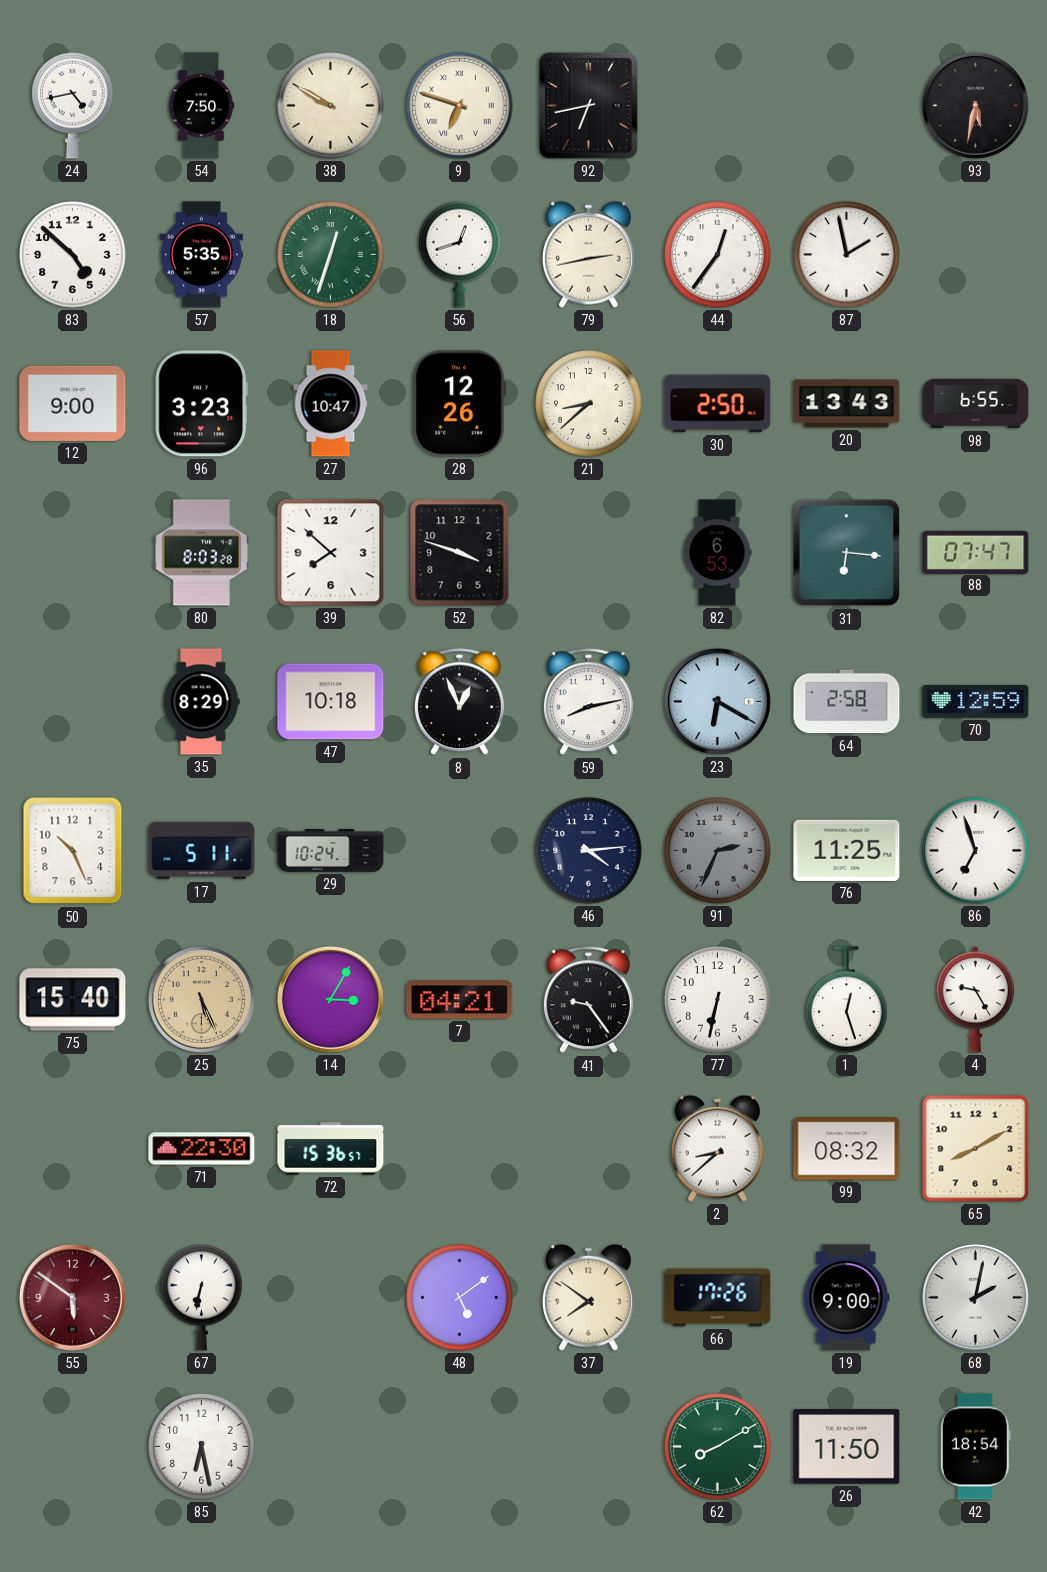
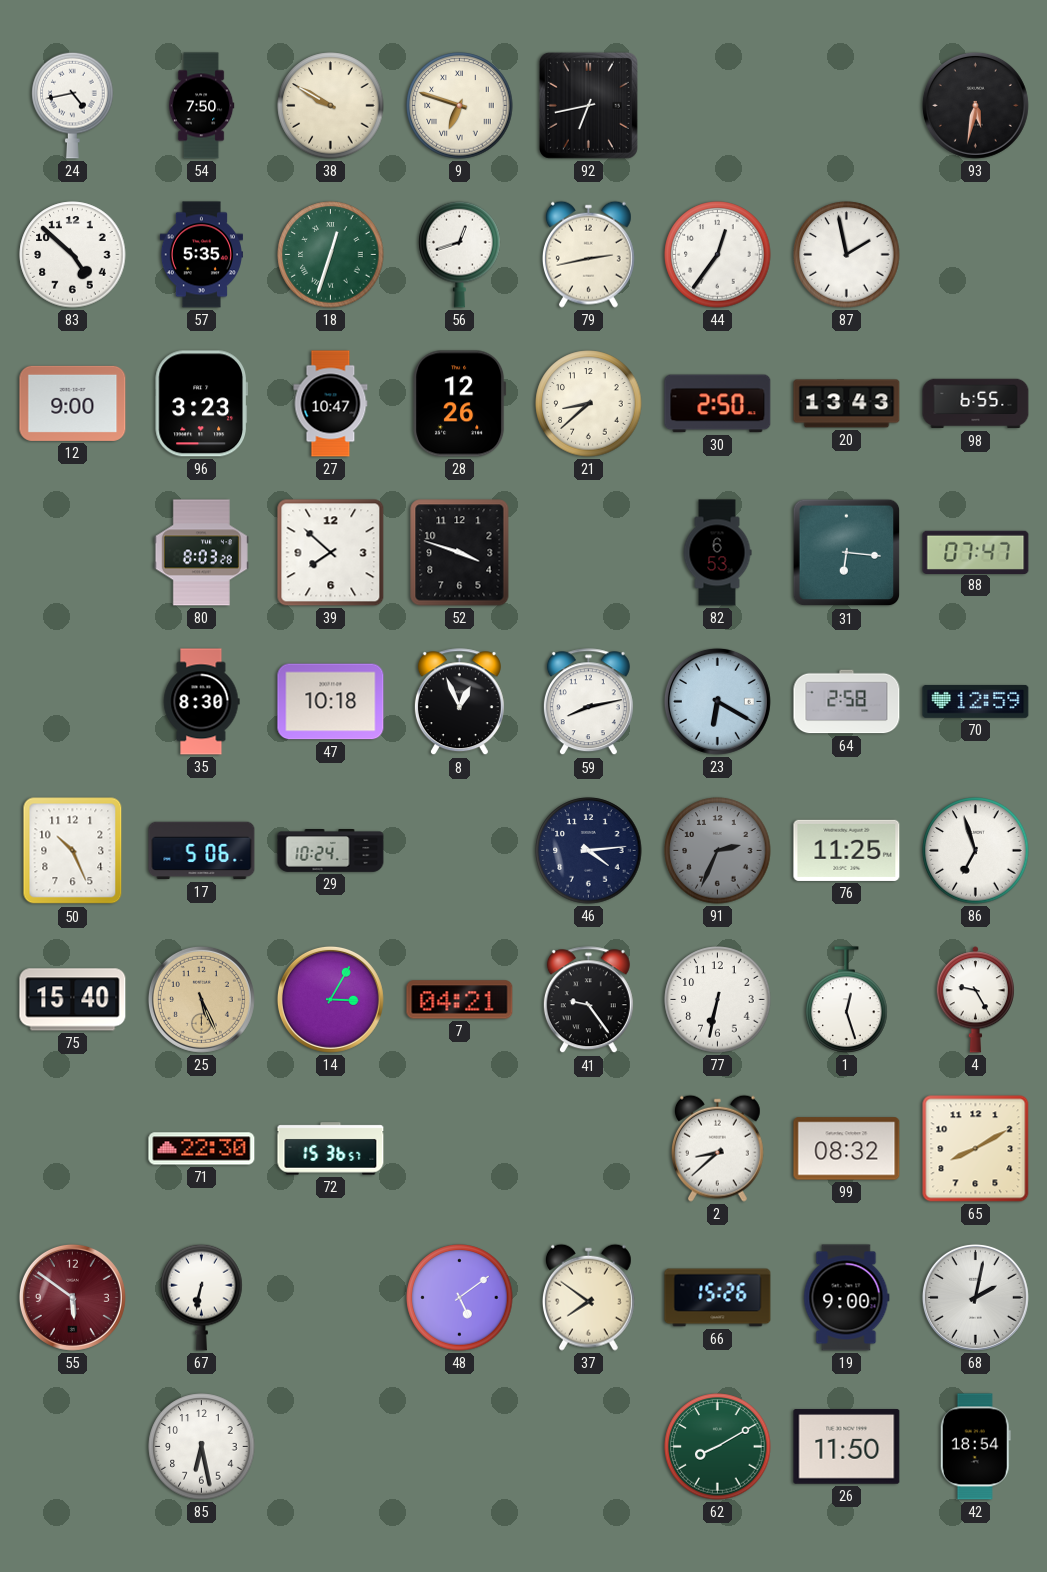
35: 8:29 -> 8:30
17: 5:11 -> 5:06
66: 17:26 -> 15:26
